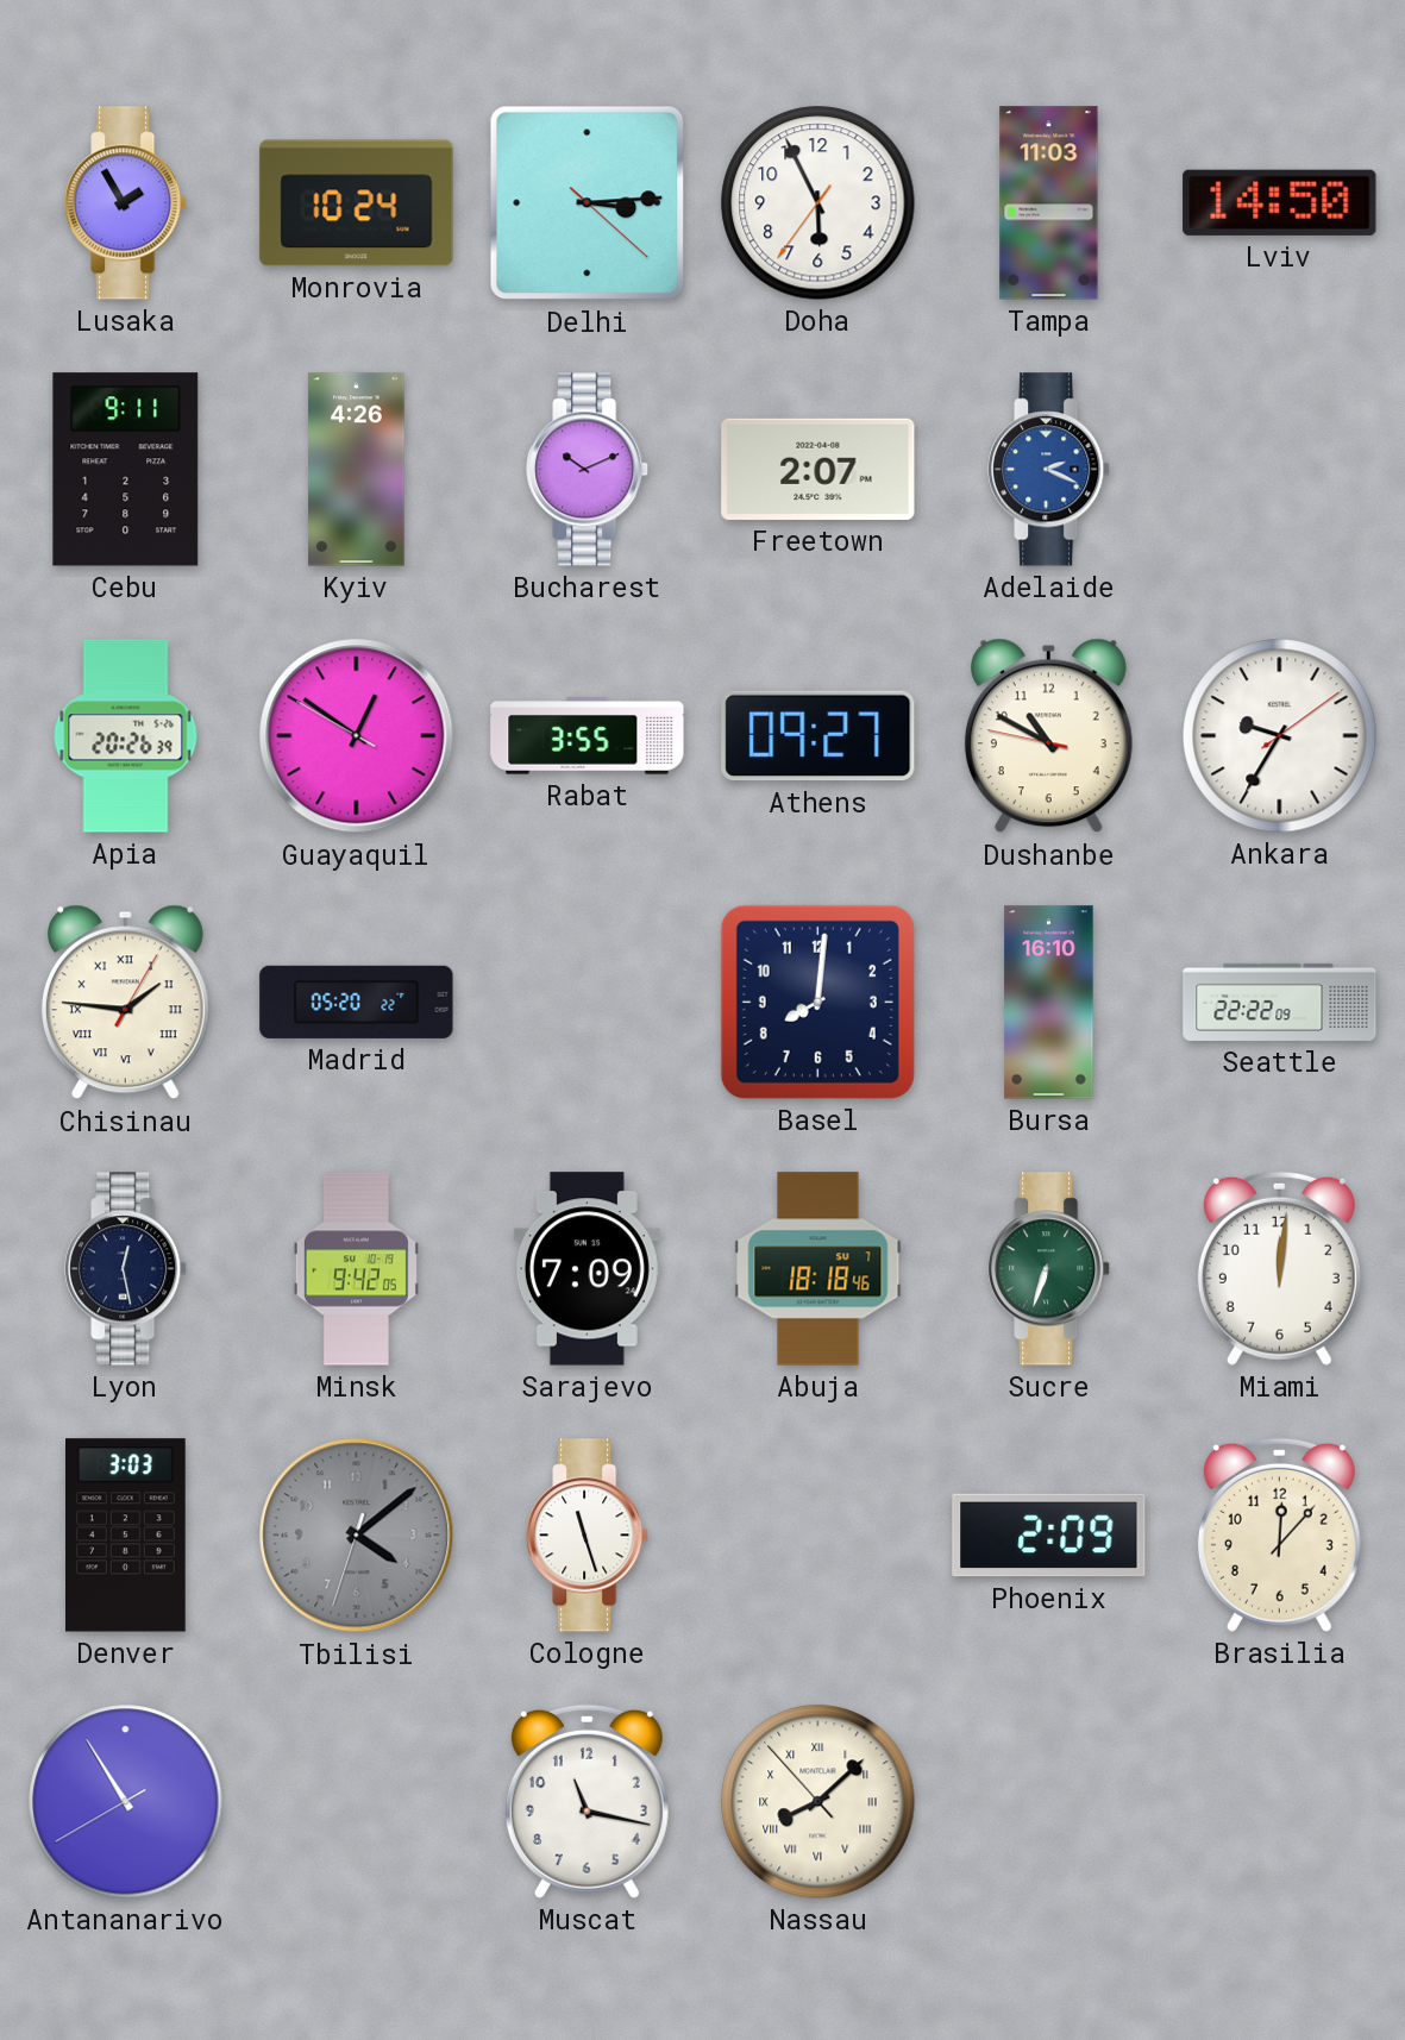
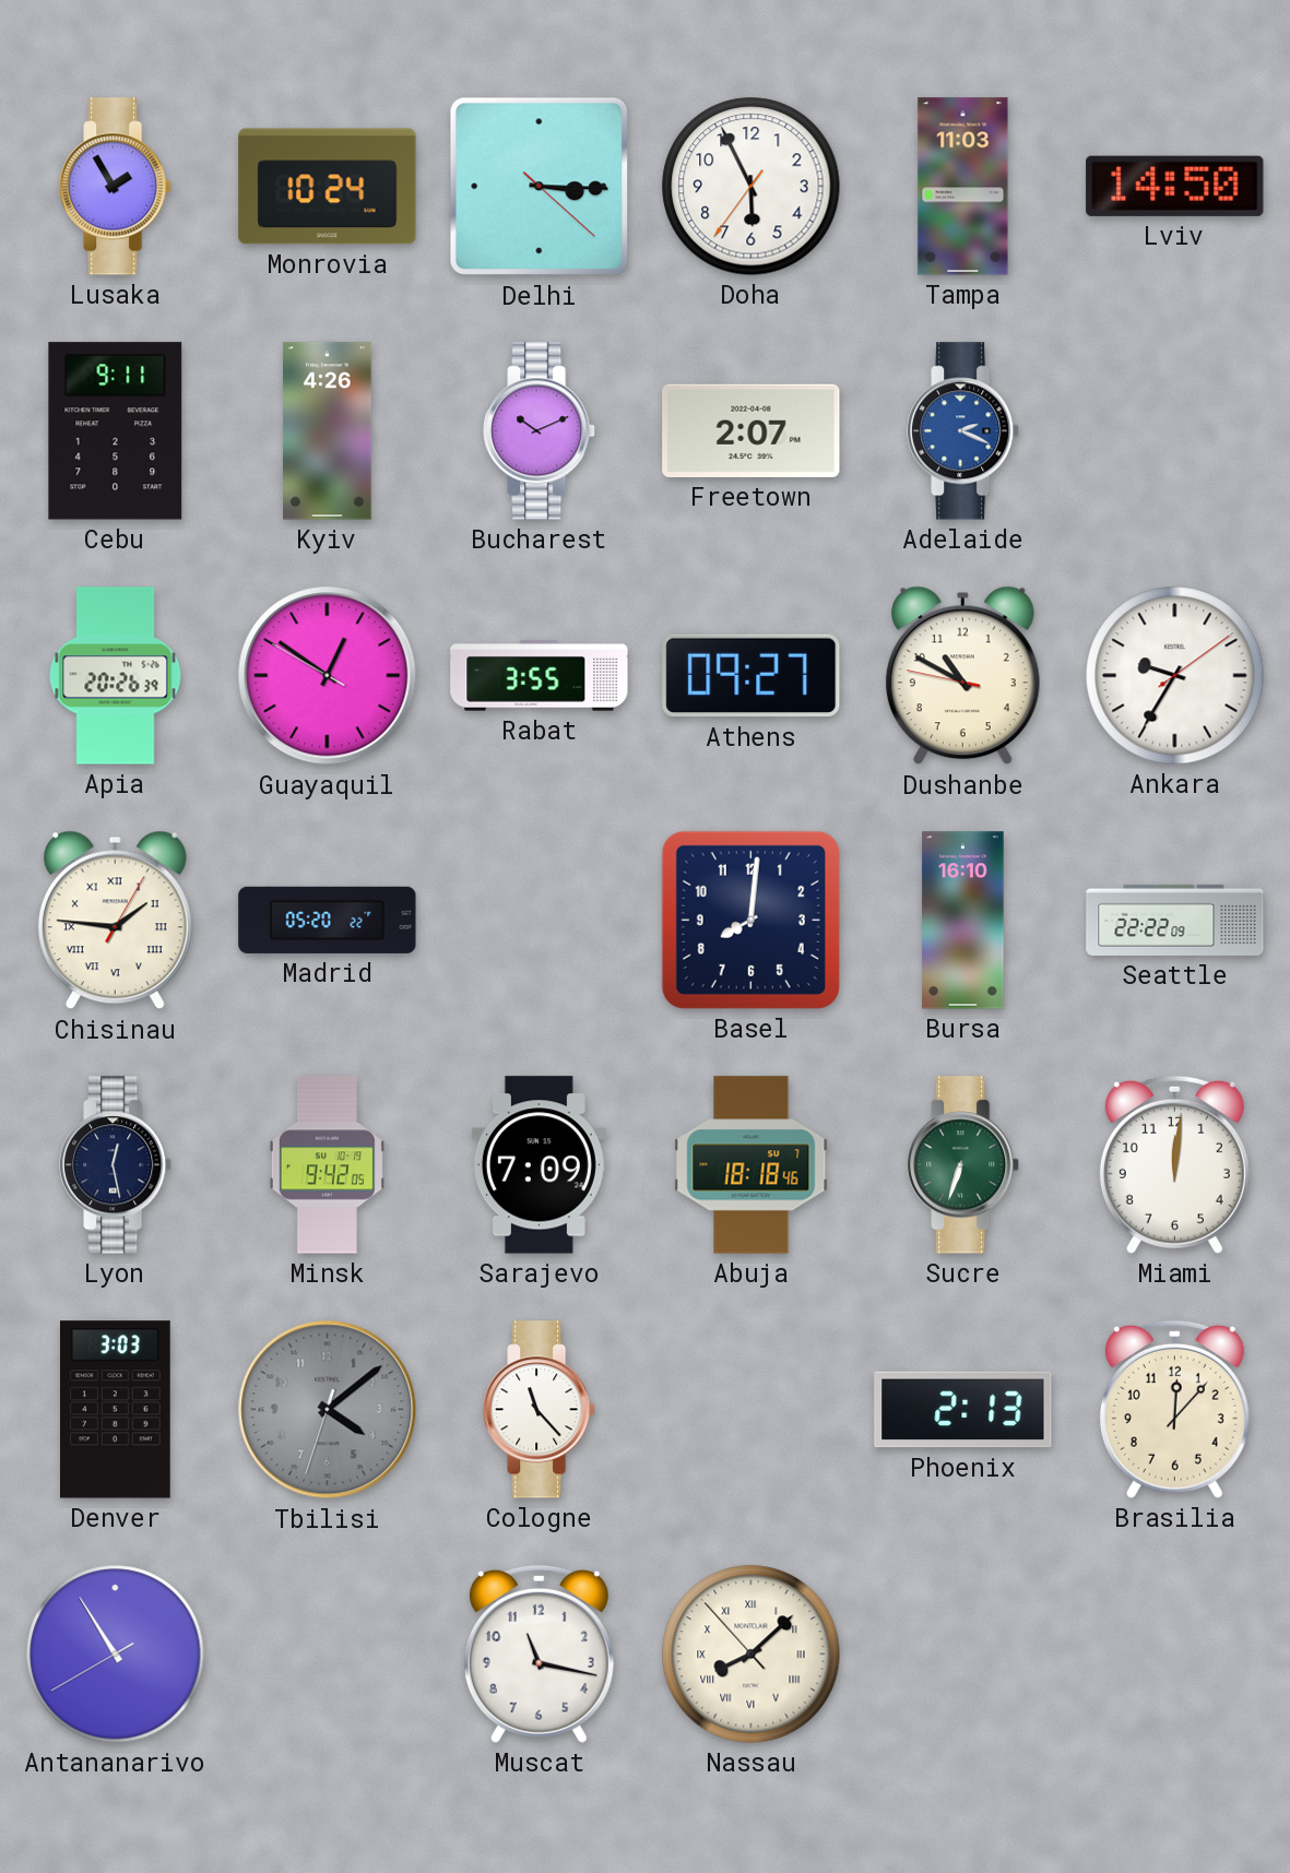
Delhi: 3:14 -> 3:15
Cologne: 11:27 -> 11:23
Phoenix: 2:09 -> 2:13
